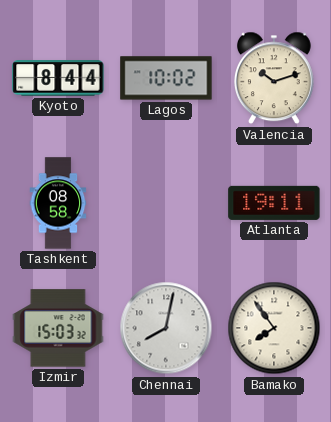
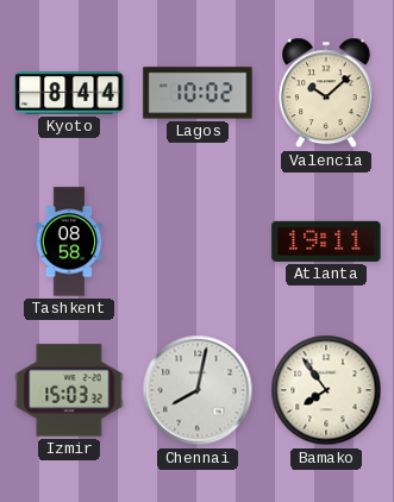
Valencia: 10:12 -> 10:08
